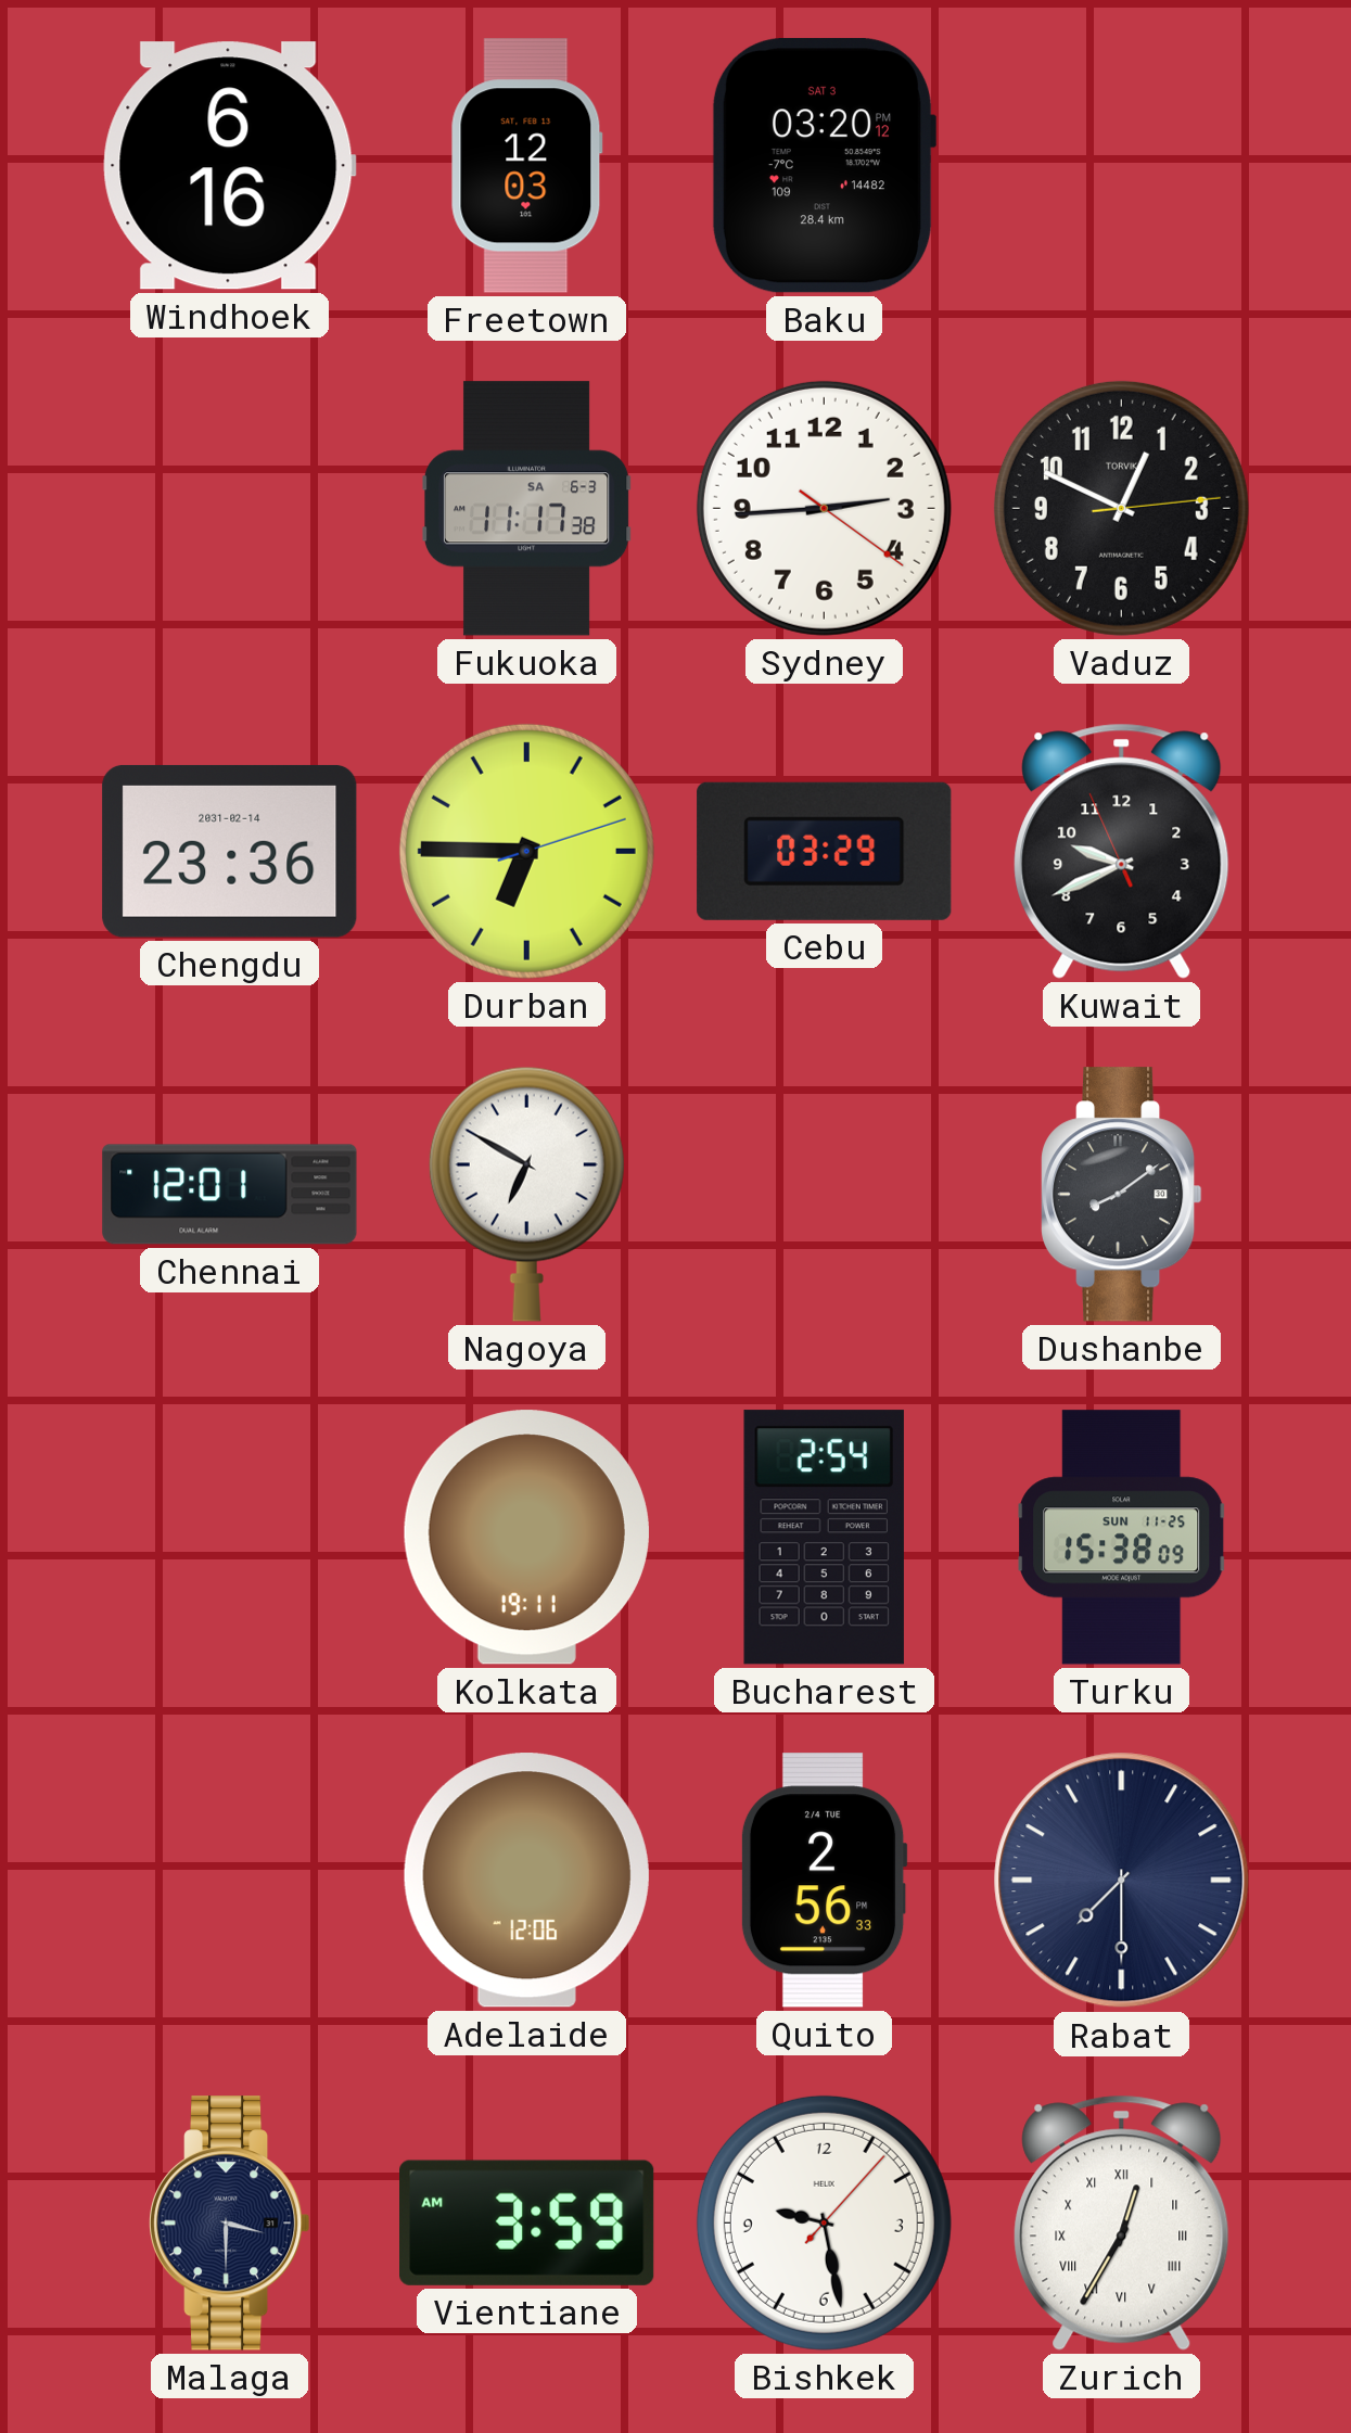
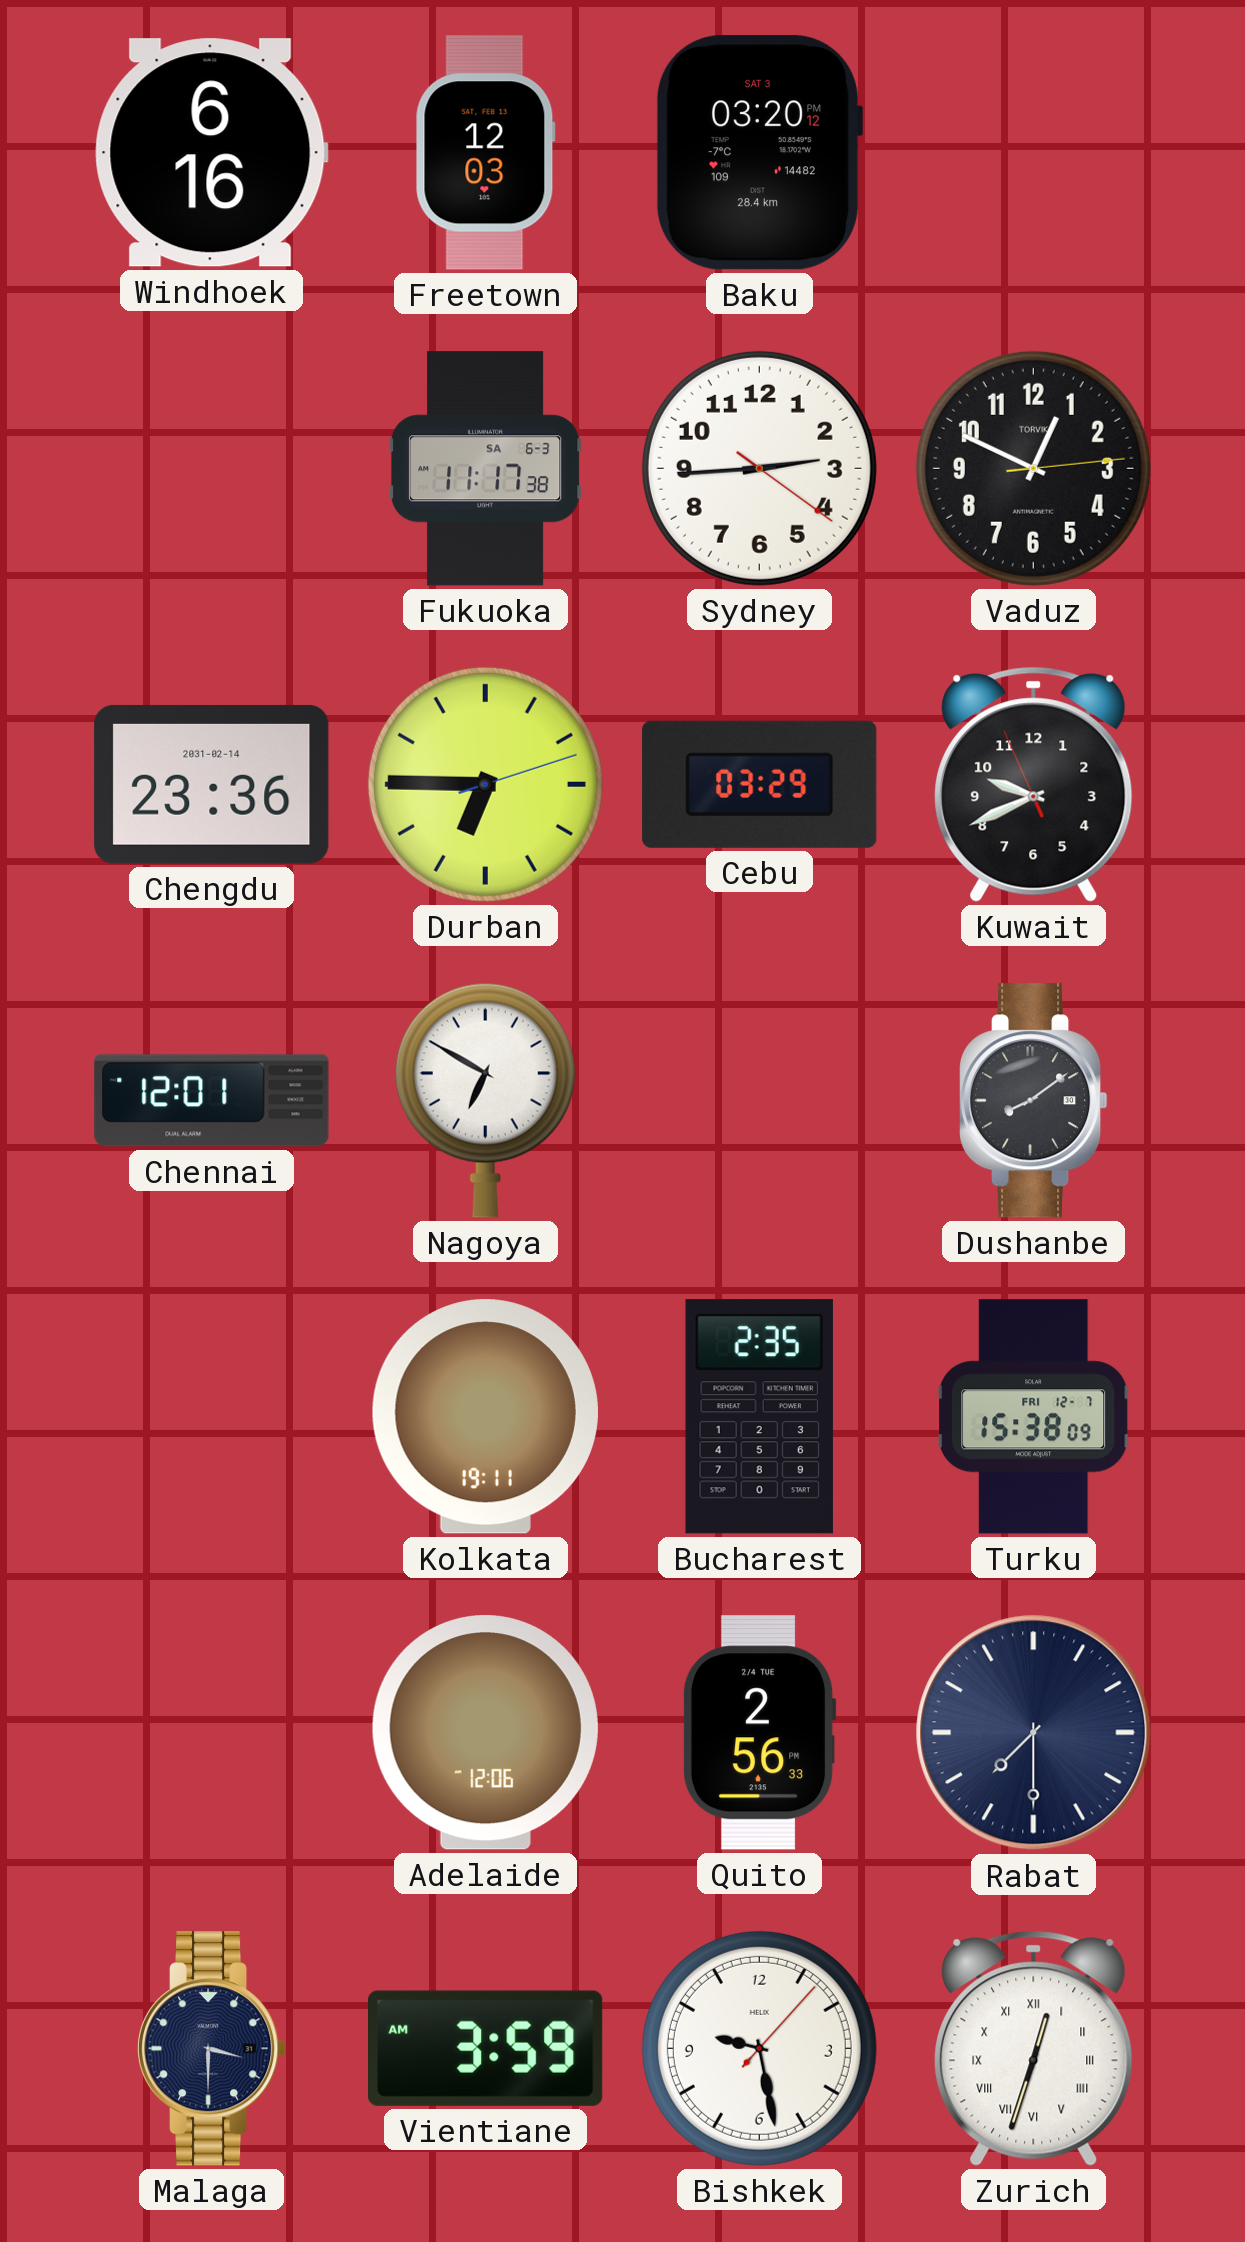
Bucharest: 2:54 -> 2:35
Turku date: SUN 11-25 -> FRI 12-7
Zurich: 12:35 -> 12:33
